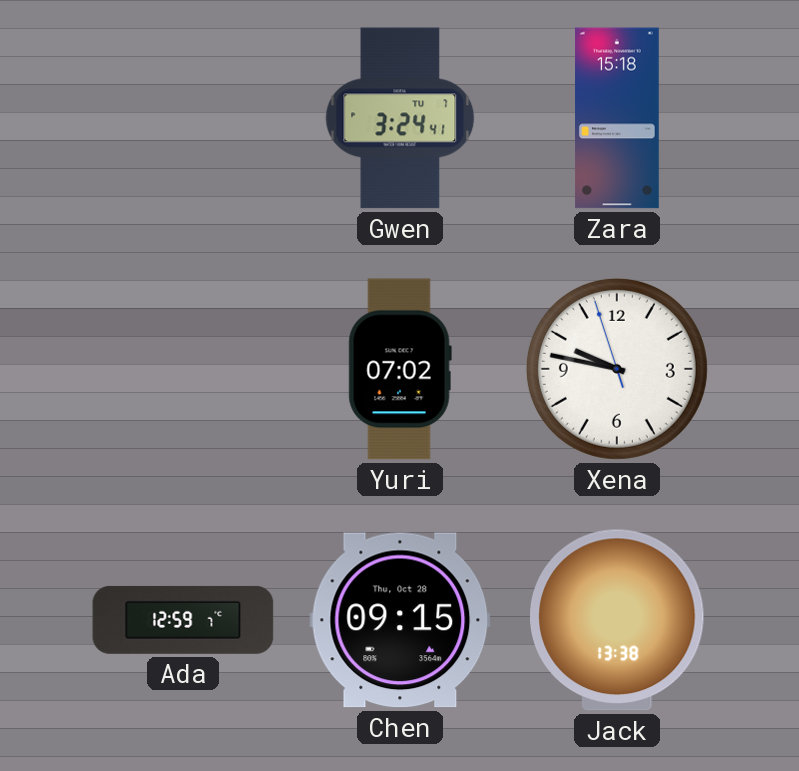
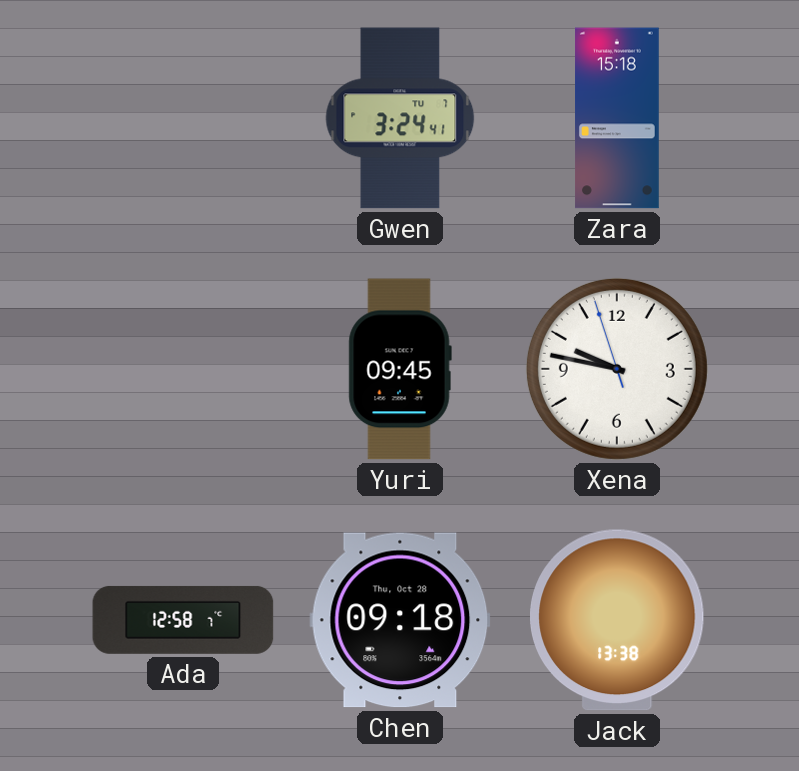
Yuri: 07:02 -> 09:45
Ada: 12:59 -> 12:58
Chen: 09:15 -> 09:18
